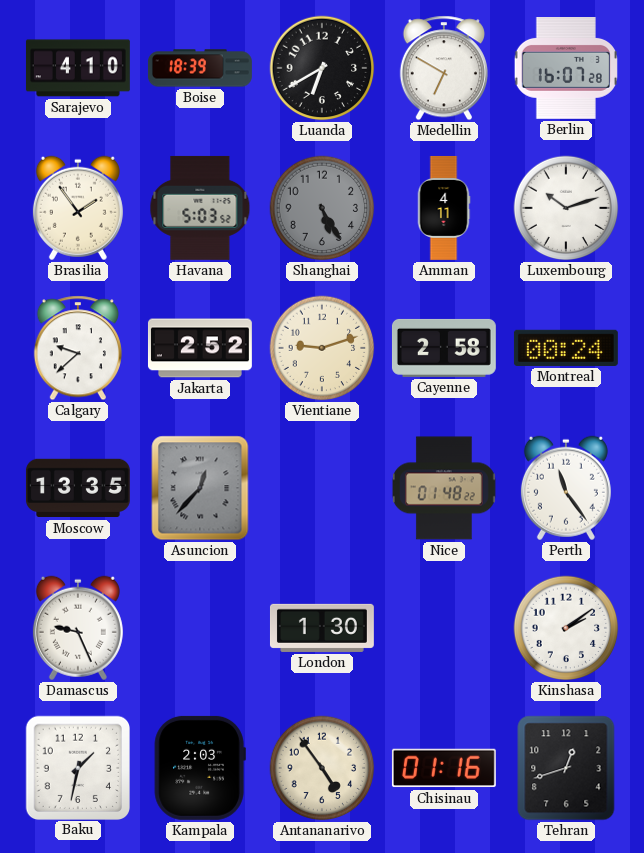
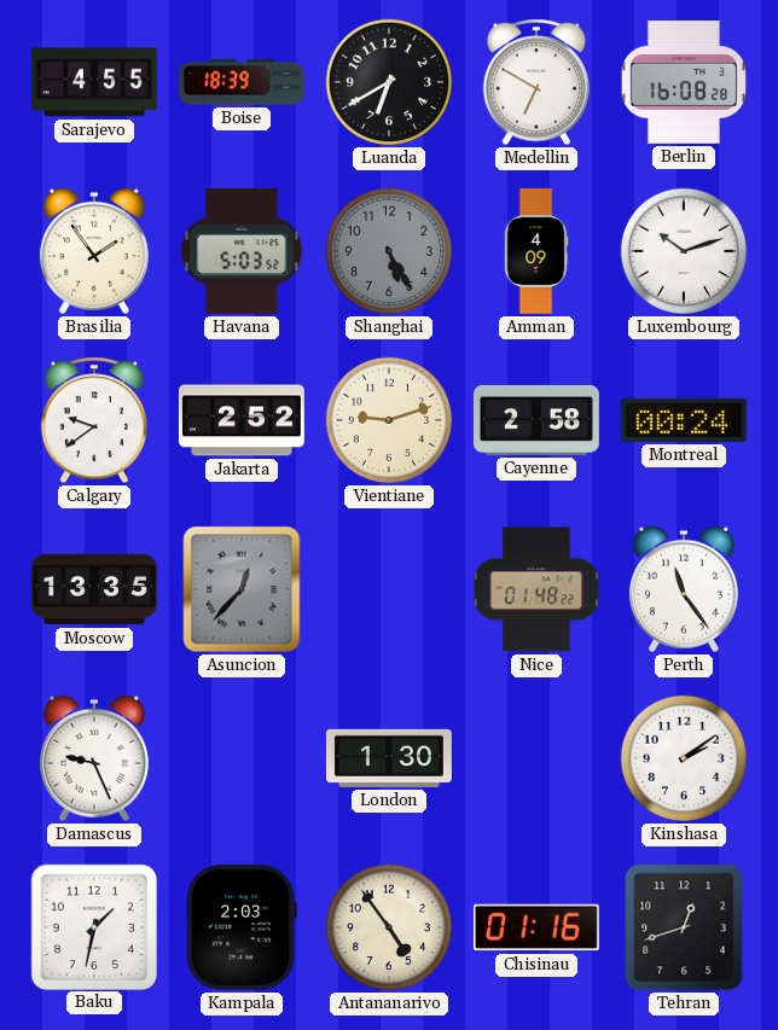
Sarajevo: 4:10 -> 4:55
Berlin: 16:07 -> 16:08
Amman: 4:11 -> 4:09
Calgary: 9:38 -> 9:39
